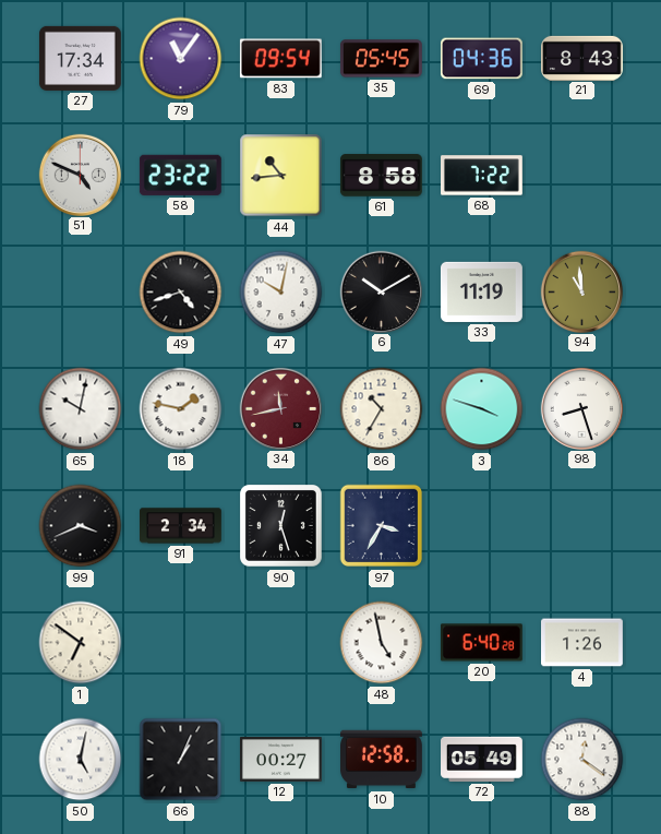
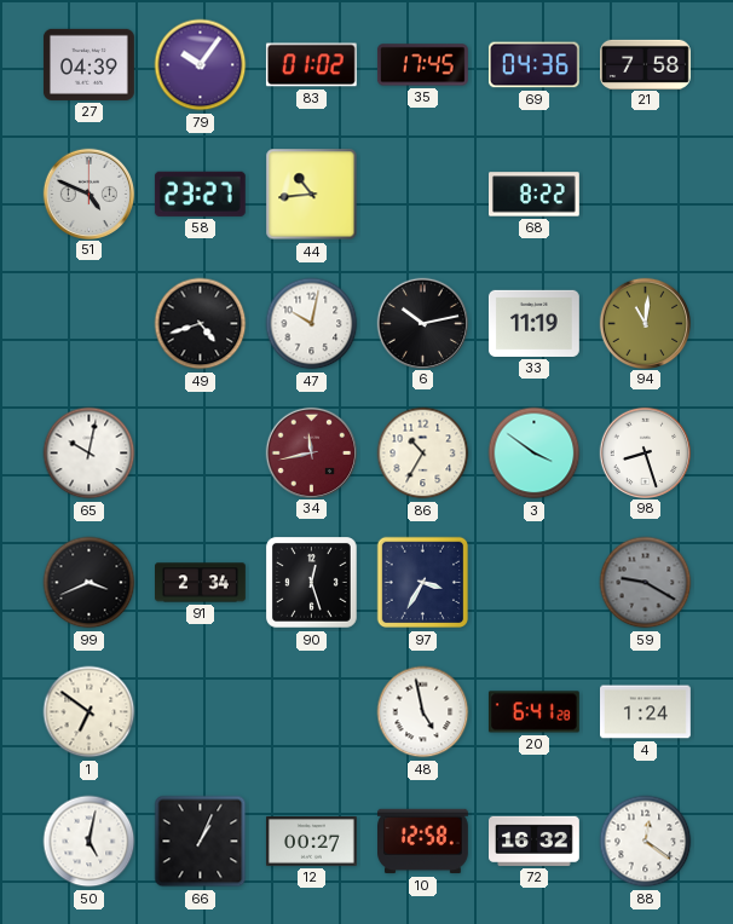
27: 17:34 -> 04:39
79: 11:06 -> 10:06
83: 09:54 -> 01:02
35: 05:45 -> 17:45
21: 8:43 -> 7:58
58: 23:22 -> 23:27
61: 8:58 -> none
68: 7:22 -> 8:22
6: 10:10 -> 10:13
94: 10:59 -> 11:01
18: 1:47 -> none
3: 3:48 -> 3:51
59: none -> 9:20
20: 6:40 -> 6:41
4: 1:26 -> 1:24
72: 05:49 -> 16:32
